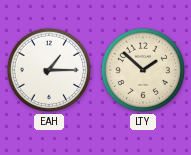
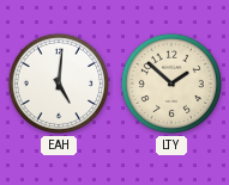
EAH: 1:15 -> 5:01
